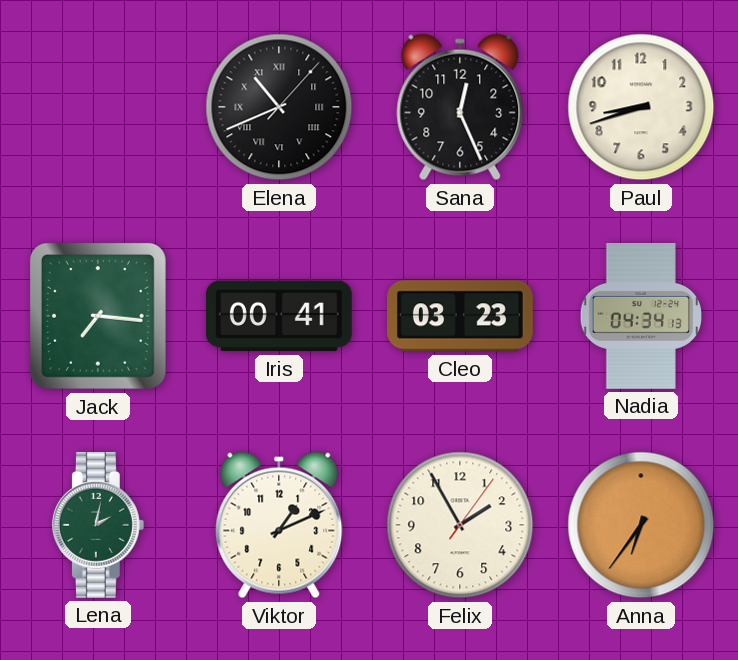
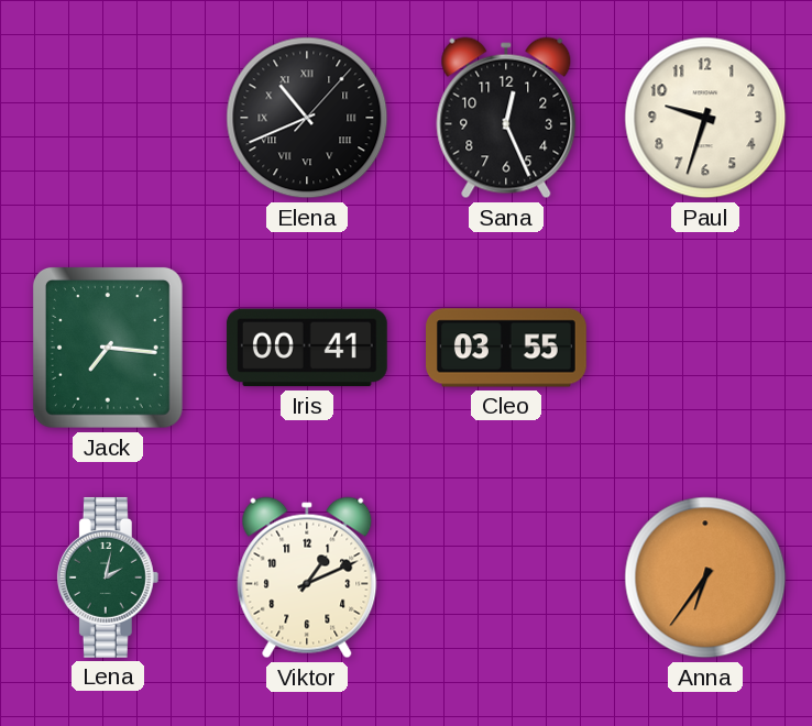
Paul: 8:42 -> 9:33
Cleo: 03:23 -> 03:55
Nadia: 04:34 -> none
Felix: 1:55 -> none
